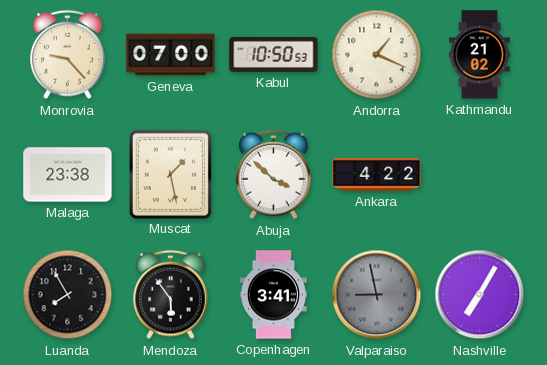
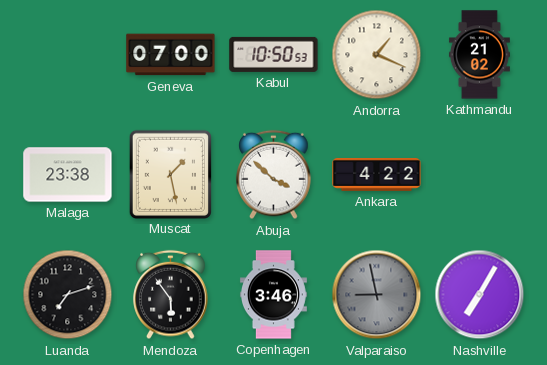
Monrovia: 9:23 -> none
Luanda: 7:55 -> 7:12
Copenhagen: 3:41 -> 3:46
